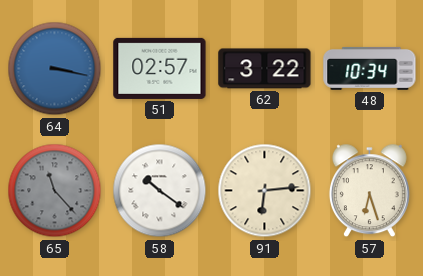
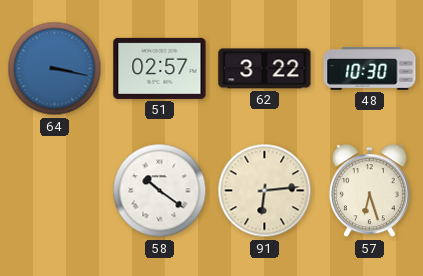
48: 10:34 -> 10:30
65: 11:23 -> none
